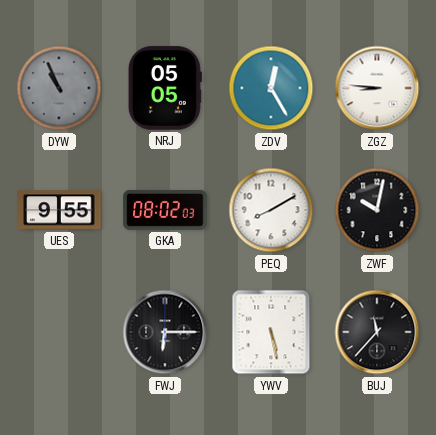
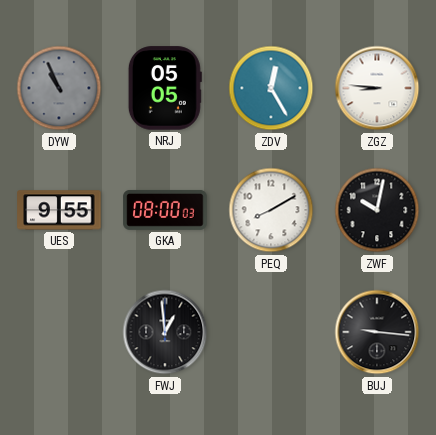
GKA: 08:02 -> 08:00
FWJ: 6:15 -> 12:59
YWV: 5:28 -> none
BUJ: 11:37 -> 9:16
